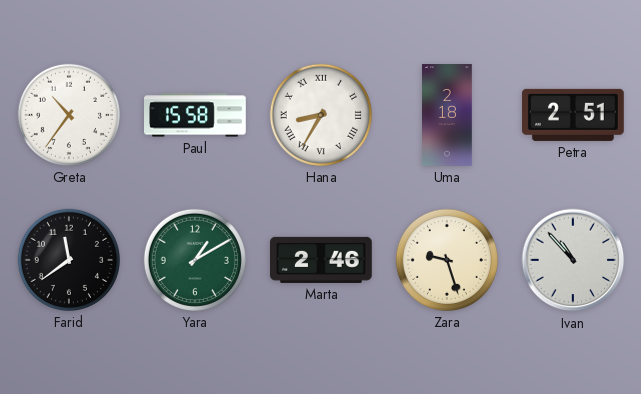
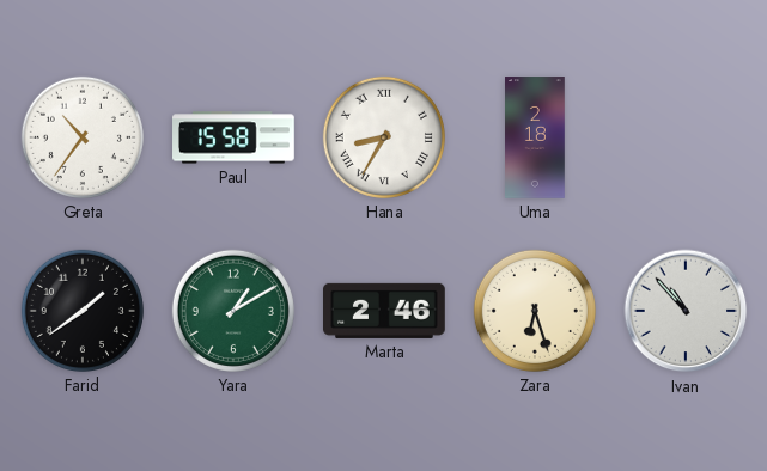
Petra: 2:51 -> none
Farid: 11:39 -> 1:39
Zara: 9:27 -> 6:27
